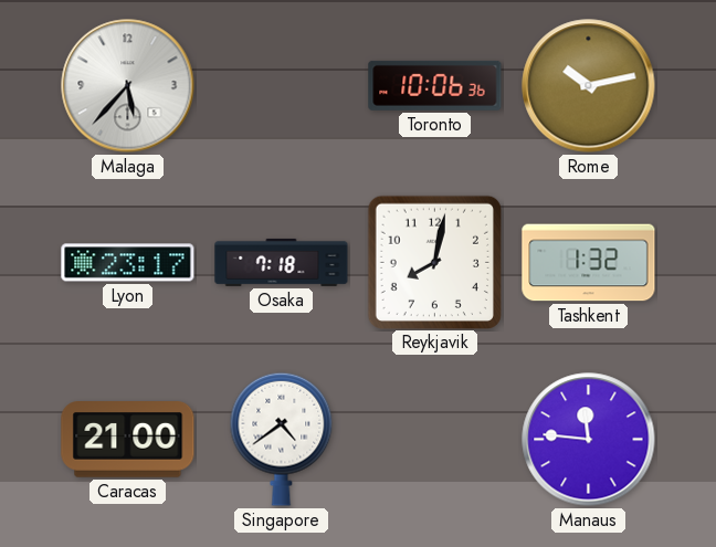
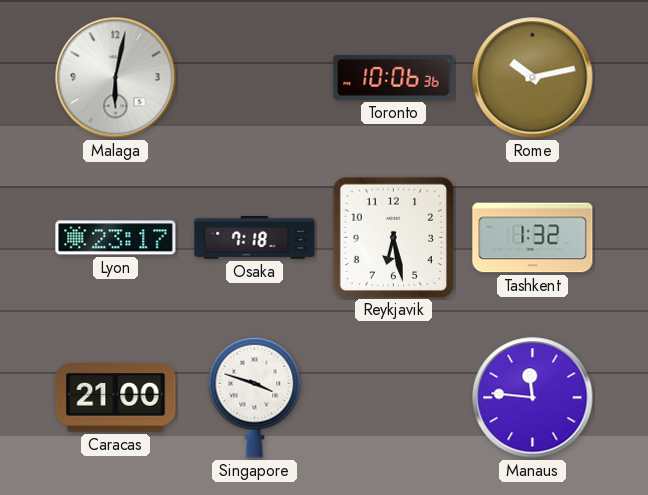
Malaga: 5:37 -> 6:02
Reykjavik: 8:02 -> 6:28
Singapore: 4:39 -> 3:48
